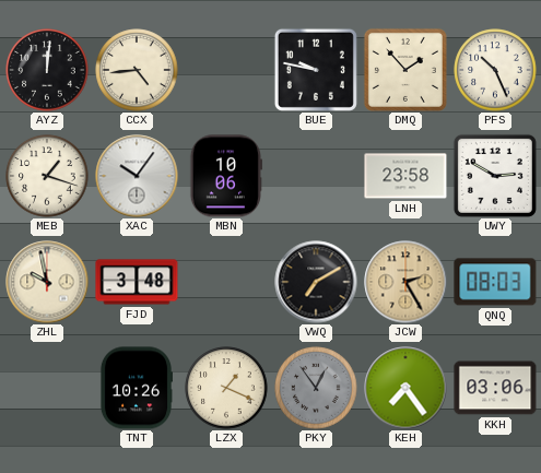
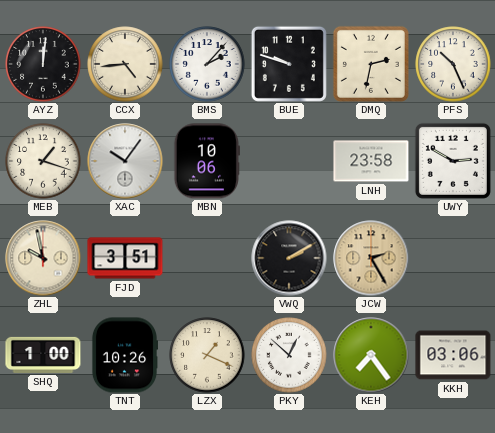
BMS: none -> 2:07
BUE: 9:47 -> 9:48
DMQ: 1:53 -> 2:32
FJD: 3:48 -> 3:51
VWQ: 7:10 -> 2:10
QNQ: 08:03 -> none
SHQ: none -> 1:00
PKY: 12:54 -> 12:52
PKY dial: grey -> white
